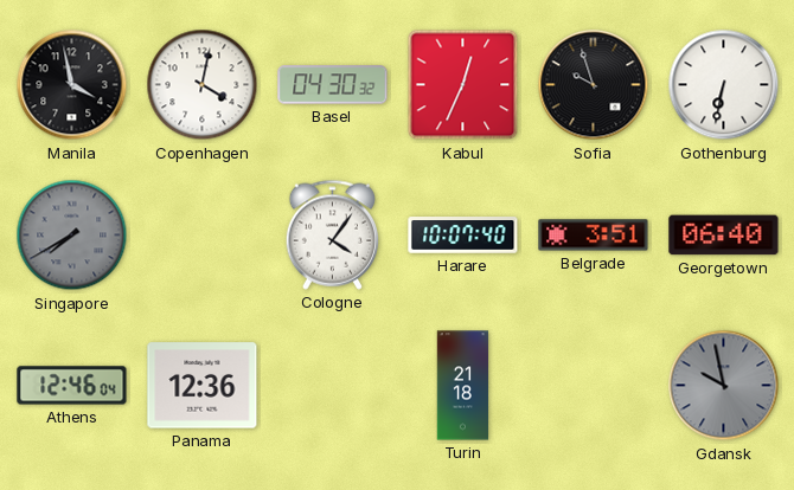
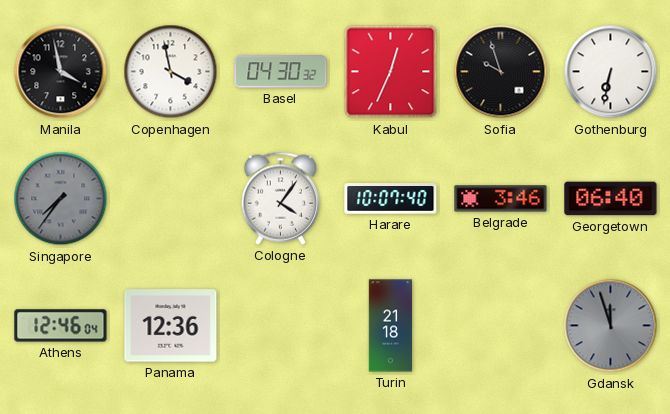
Copenhagen: 4:02 -> 3:58
Singapore: 7:40 -> 7:36
Belgrade: 3:51 -> 3:46
Gdansk: 9:58 -> 11:57
